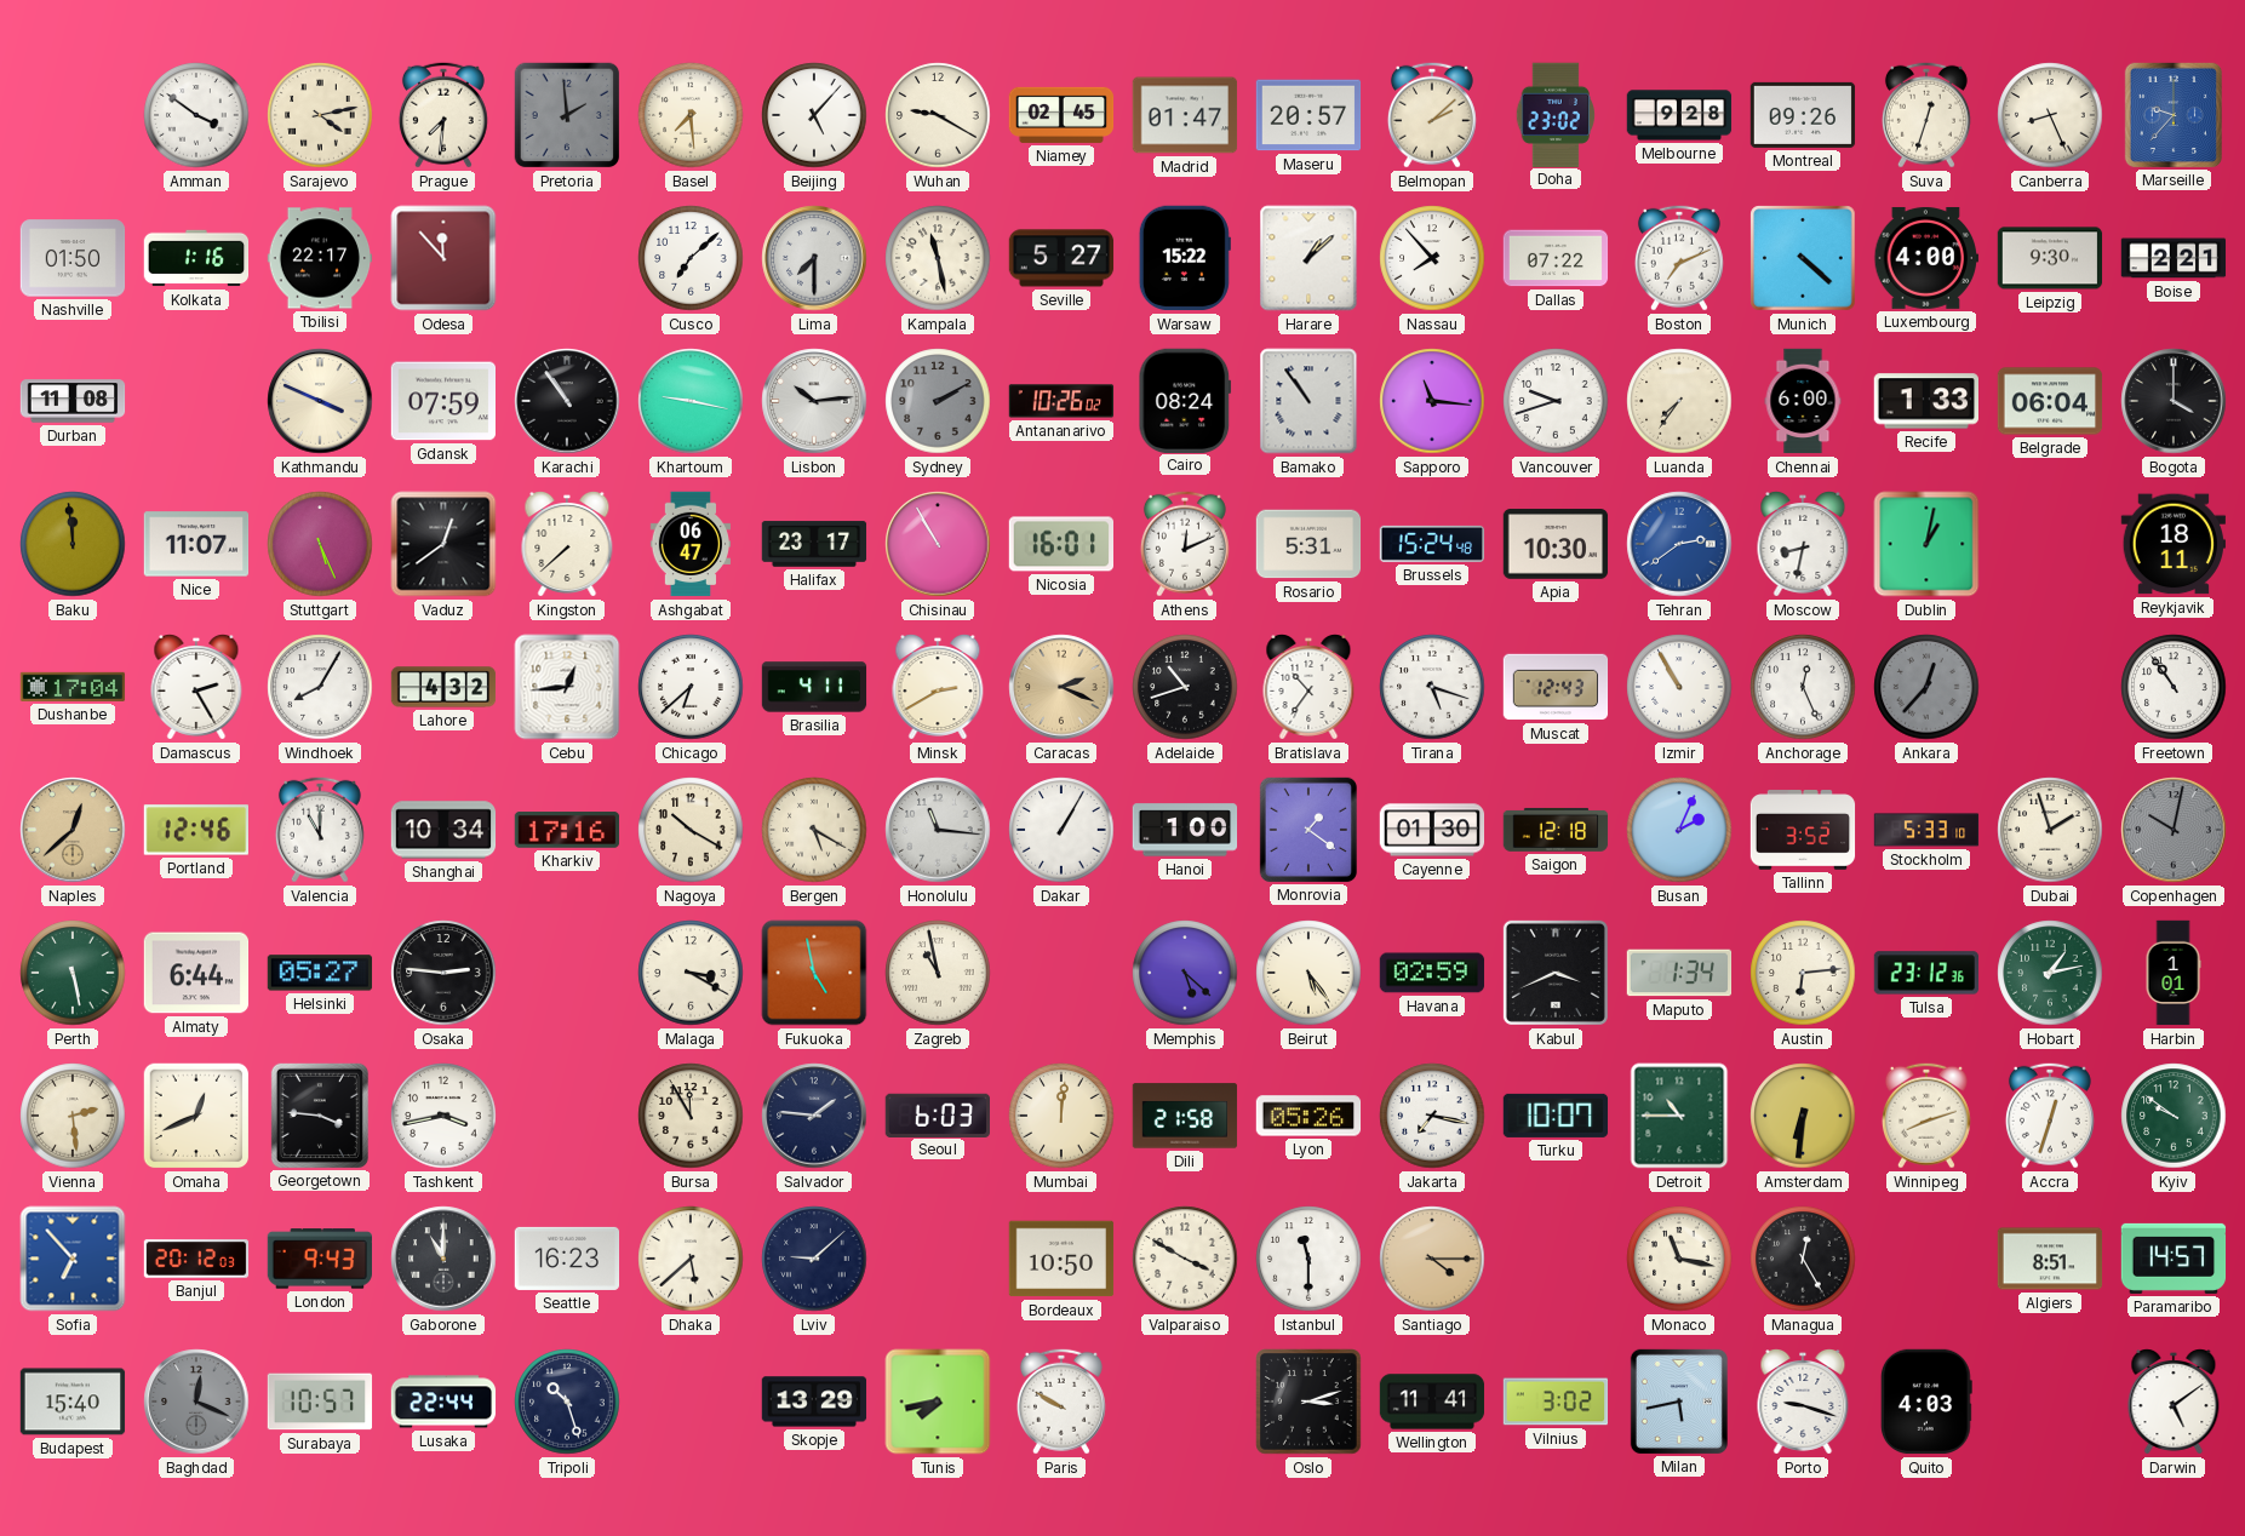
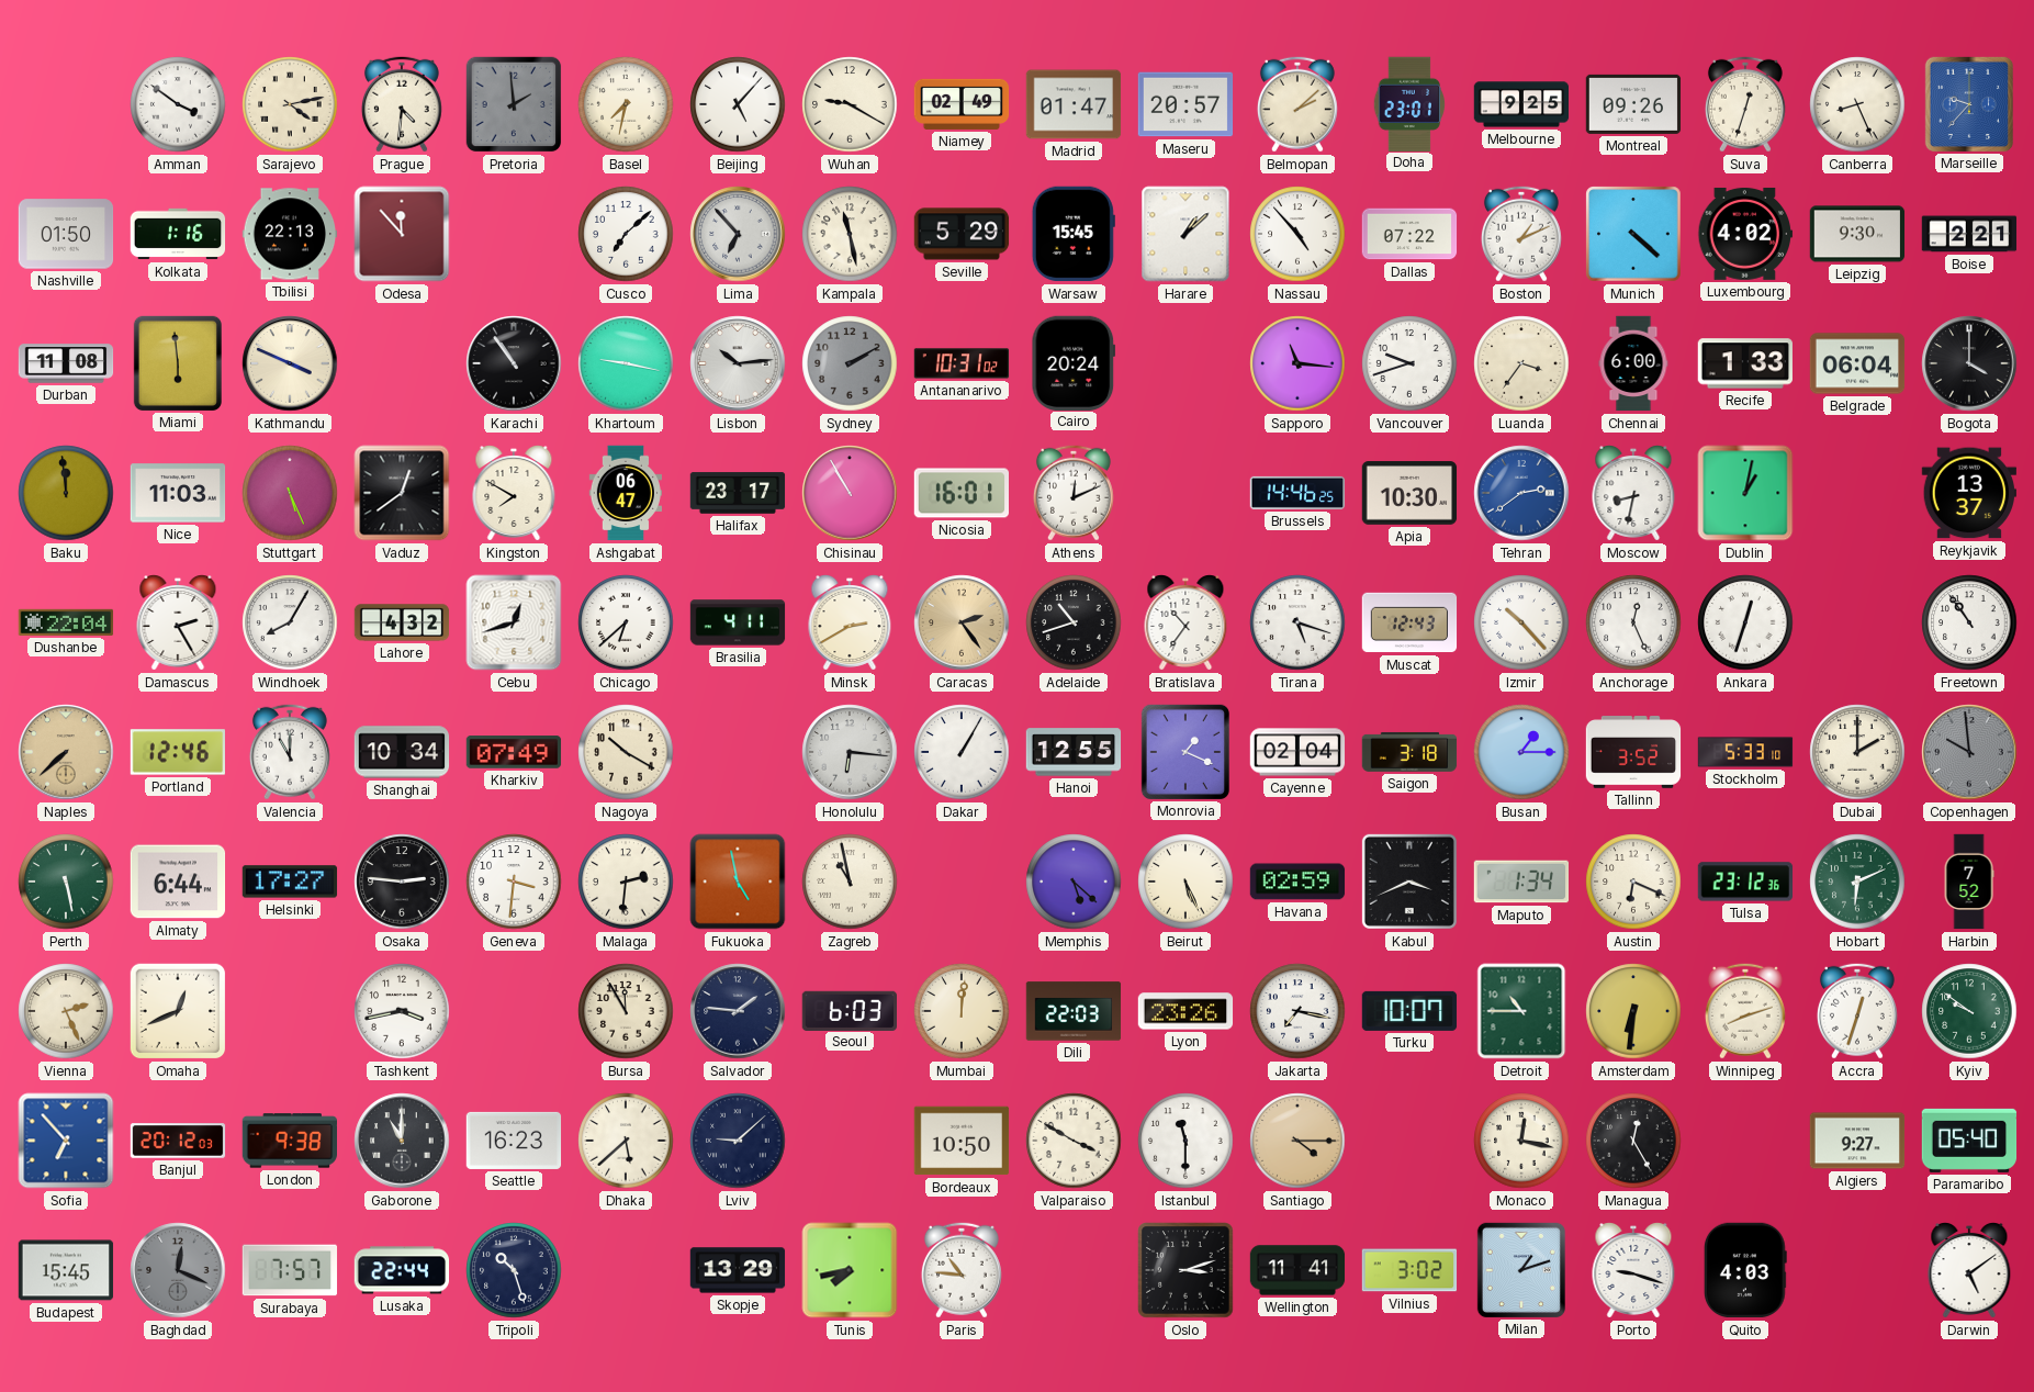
Prague: 7:31 -> 4:31
Basel: 7:29 -> 7:32
Niamey: 02:45 -> 02:49
Doha: 23:02 -> 23:01
Melbourne: 9:28 -> 9:25
Tbilisi: 22:17 -> 22:13
Lima: 7:30 -> 6:53
Seville: 5:27 -> 5:29
Warsaw: 15:22 -> 15:45
Nassau: 7:53 -> 4:53
Boston: 7:11 -> 1:11
Luxembourg: 4:00 -> 4:02
Miami: none -> 5:59
Gdansk: 07:59 -> none
Antananarivo: 10:26 -> 10:31
Cairo: 08:24 -> 20:24
Bamako: 10:54 -> none
Luanda: 7:36 -> 3:36
Nice: 11:07 -> 11:03
Kingston: 7:38 -> 7:50
Rosario: 5:31 -> none
Brussels: 15:24 -> 14:46
Reykjavik: 18:11 -> 13:37
Dushanbe: 17:04 -> 22:04
Cebu: 12:44 -> 12:42
Caracas: 2:19 -> 2:24
Izmir: 10:55 -> 10:23
Ankara: 12:37 -> 12:33
Ankara dial: grey -> white
Naples: 12:38 -> 7:38
Kharkiv: 17:16 -> 07:49
Bergen: 5:20 -> none
Honolulu: 11:16 -> 6:16
Hanoi: 1:00 -> 12:55
Monrovia: 1:21 -> 1:19
Cayenne: 01:30 -> 02:04
Saigon: 12:18 -> 3:18
Busan: 2:04 -> 1:15
Dubai: 1:57 -> 2:00
Copenhagen: 10:02 -> 9:59
Helsinki: 05:27 -> 17:27
Geneva: none -> 3:31
Malaga: 3:20 -> 2:31
Beirut: 5:24 -> 5:26
Austin: 6:14 -> 6:19
Hobart: 1:13 -> 6:11
Harbin: 1:01 -> 7:52
Vienna: 2:29 -> 2:26
Georgetown: 3:46 -> none
Dili: 21:58 -> 22:03
Lyon: 05:26 -> 23:26
London: 9:43 -> 9:38
Monaco: 11:17 -> 12:17
Algiers: 8:51 -> 9:27
Paramaribo: 14:57 -> 05:40
Budapest: 15:40 -> 15:45
Surabaya: 10:57 -> 7:57
Paris: 9:50 -> 10:46
Milan: 5:43 -> 1:12
